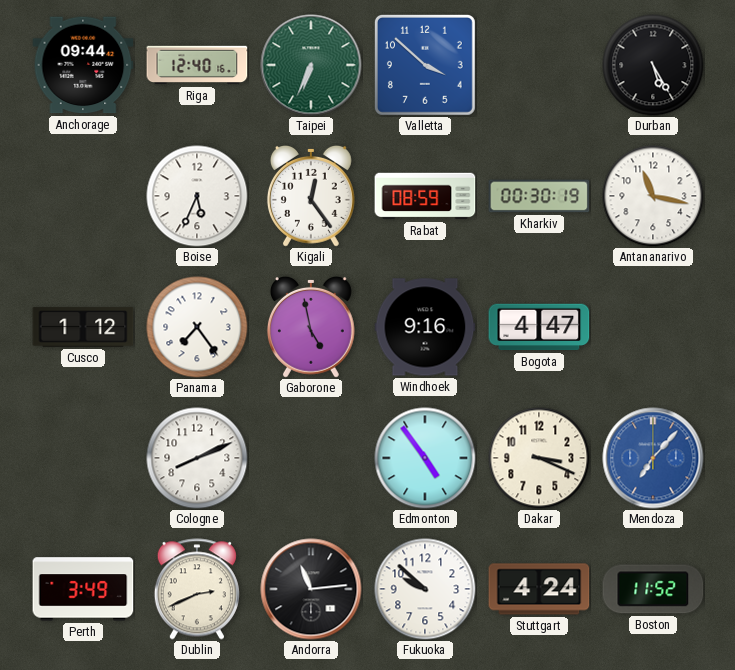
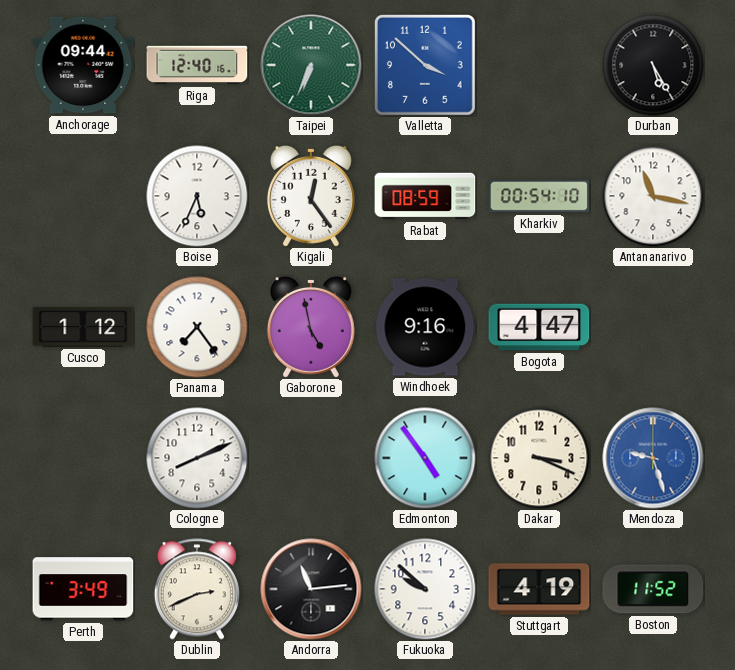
Kharkiv: 00:30 -> 00:54
Mendoza: 7:07 -> 9:27
Stuttgart: 4:24 -> 4:19
